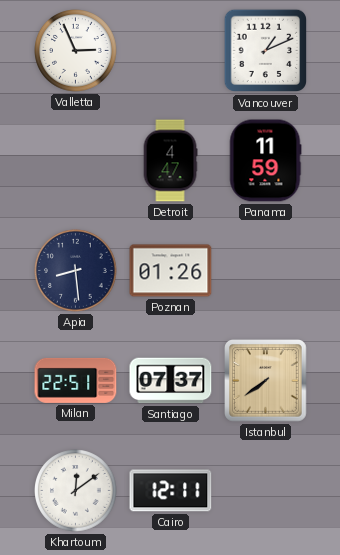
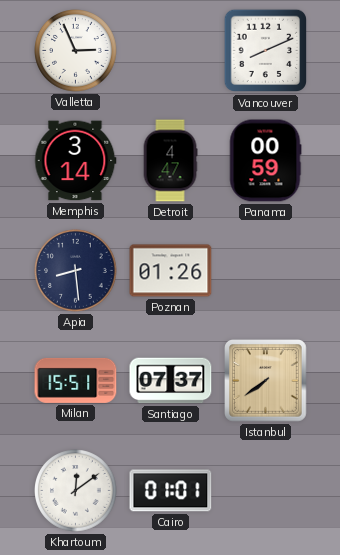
Vancouver: 1:11 -> 8:11
Memphis: none -> 3:14
Panama: 11:59 -> 00:59
Milan: 22:51 -> 15:51
Cairo: 12:11 -> 01:01
